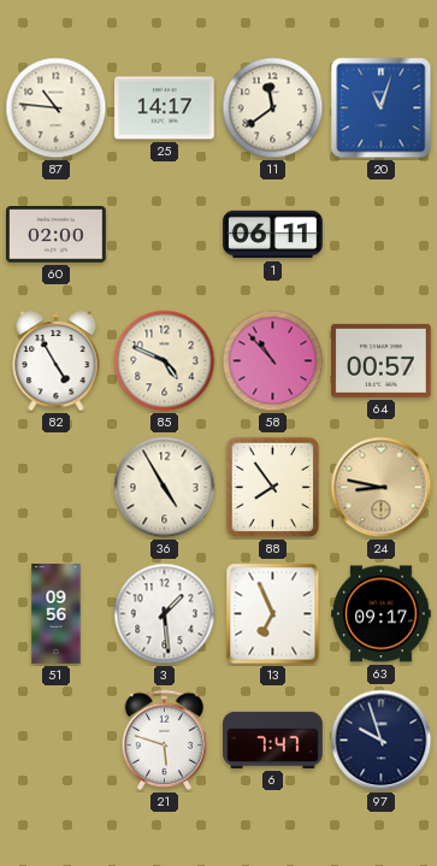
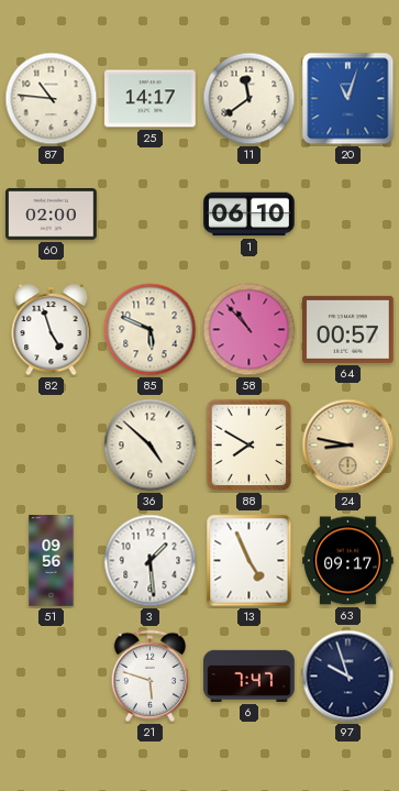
1: 06:11 -> 06:10
82: 4:55 -> 4:57
85: 4:49 -> 5:49
36: 4:55 -> 4:52
88: 7:54 -> 7:50
13: 6:56 -> 4:56
